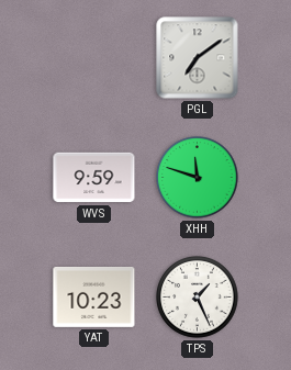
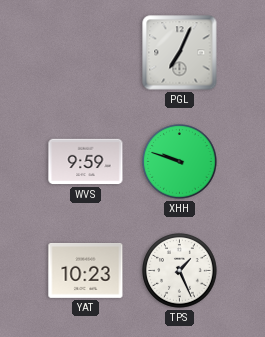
PGL: 7:09 -> 7:04
XHH: 11:48 -> 9:48
